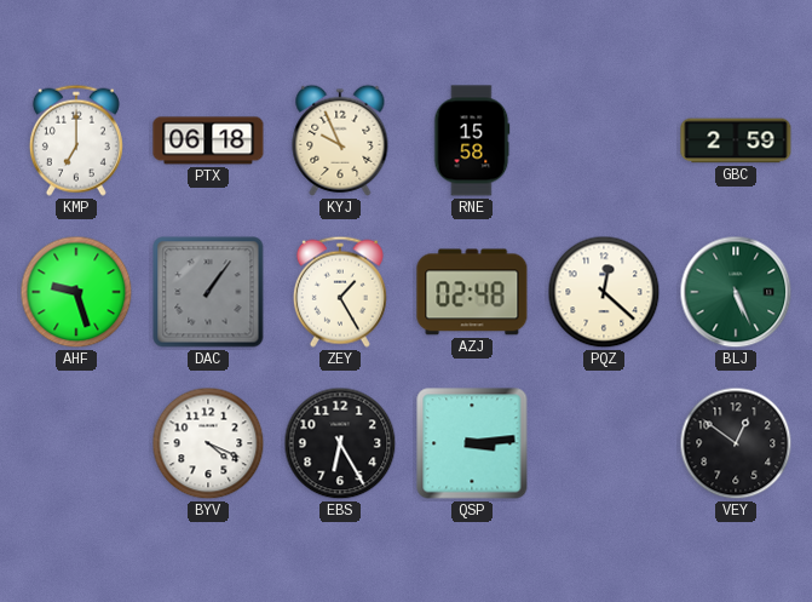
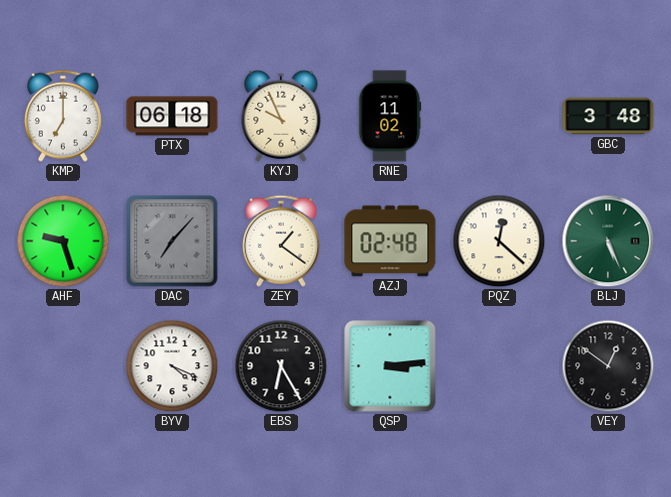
RNE: 15:58 -> 11:02
GBC: 2:59 -> 3:48
DAC: 1:06 -> 7:07
ZEY: 1:25 -> 1:21
